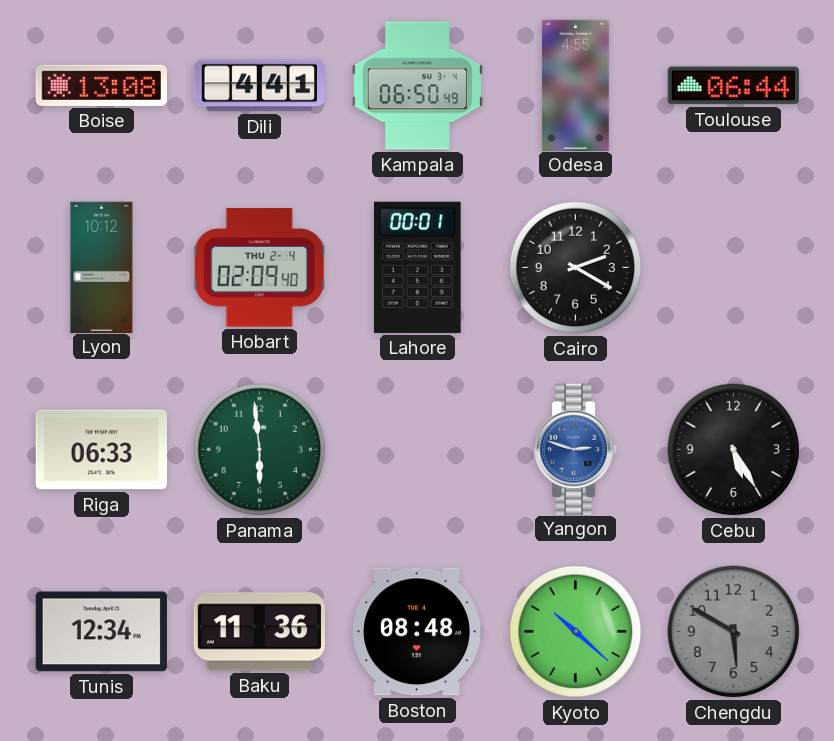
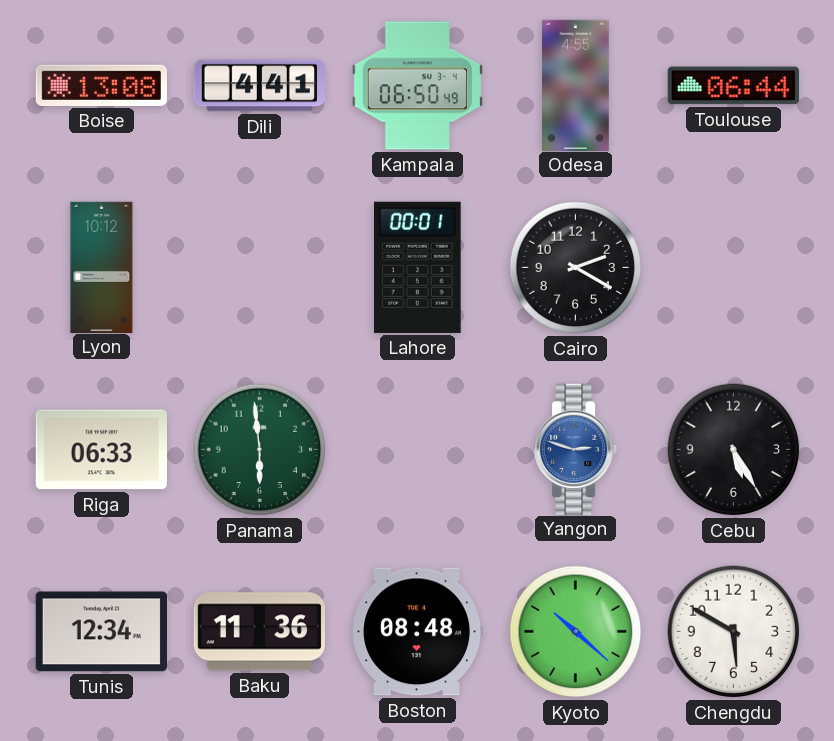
Hobart: 02:09 -> none
Chengdu dial: grey -> white
